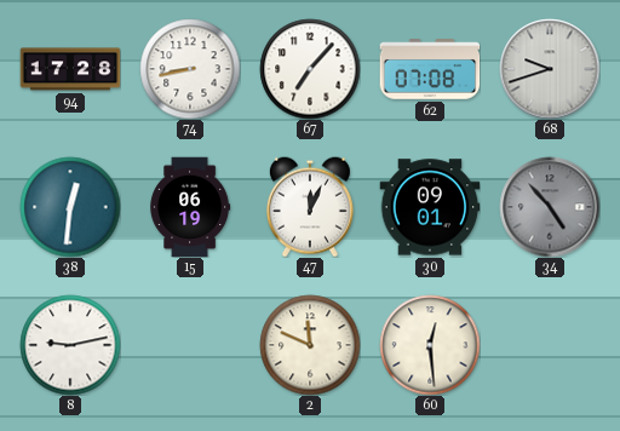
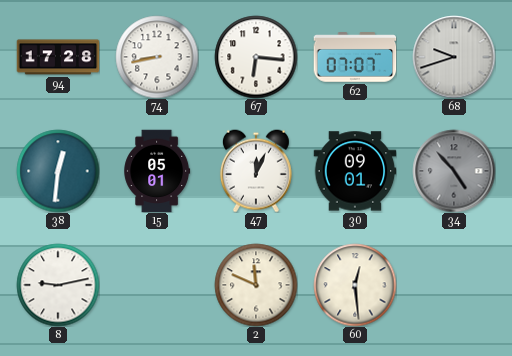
67: 7:07 -> 6:16
62: 07:08 -> 07:07
15: 06:19 -> 05:01
